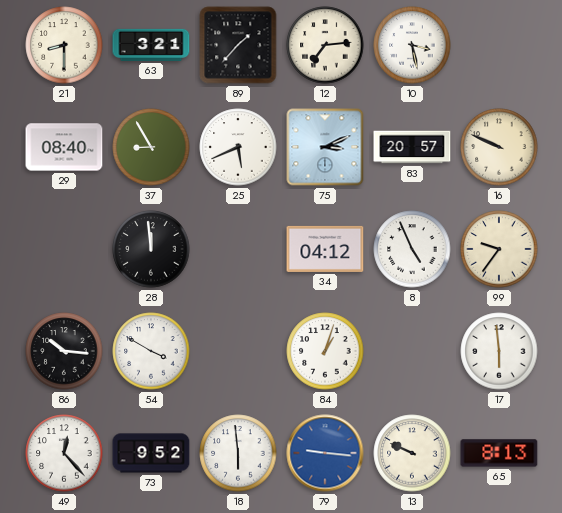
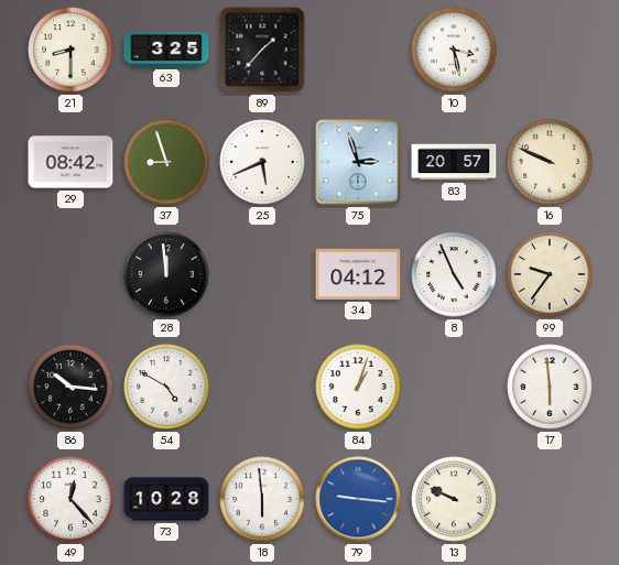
63: 3:21 -> 3:25
12: 7:14 -> none
29: 08:40 -> 08:42
37: 8:55 -> 8:57
75: 3:11 -> 2:57
54: 3:50 -> 4:50
73: 9:52 -> 10:28
65: 8:13 -> none
